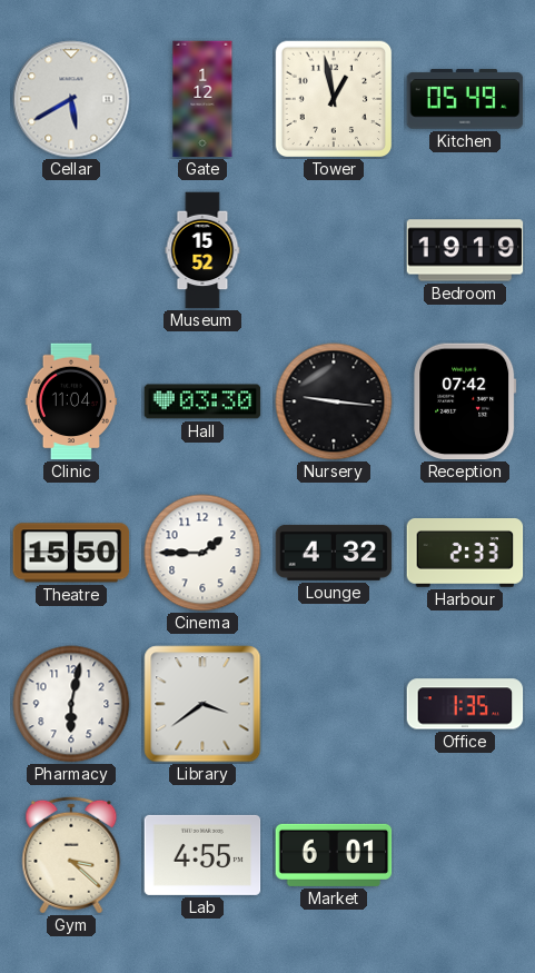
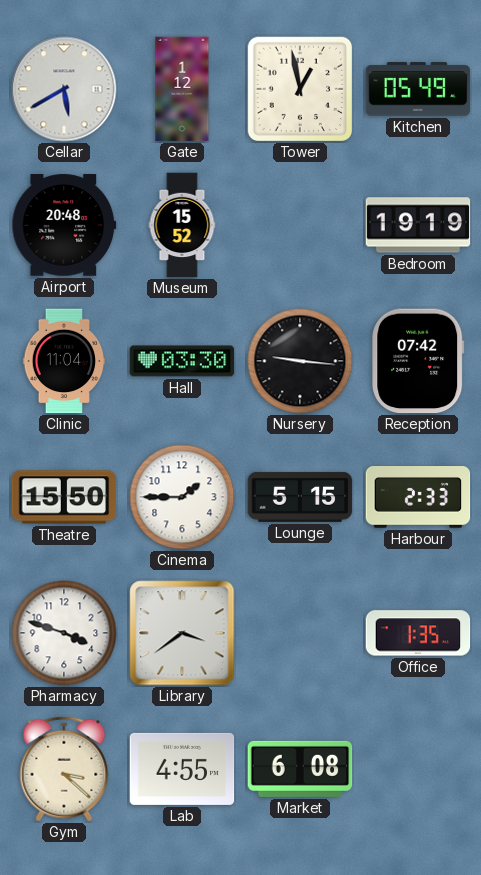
Airport: none -> 20:48
Lounge: 4:32 -> 5:15
Pharmacy: 6:02 -> 3:48
Market: 6:01 -> 6:08
